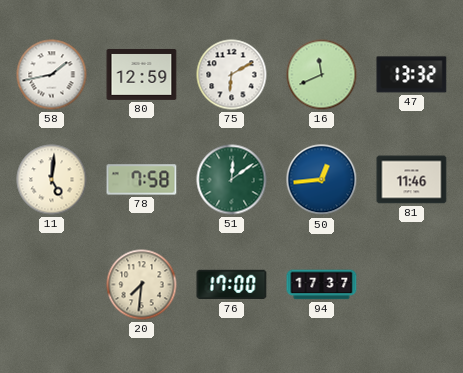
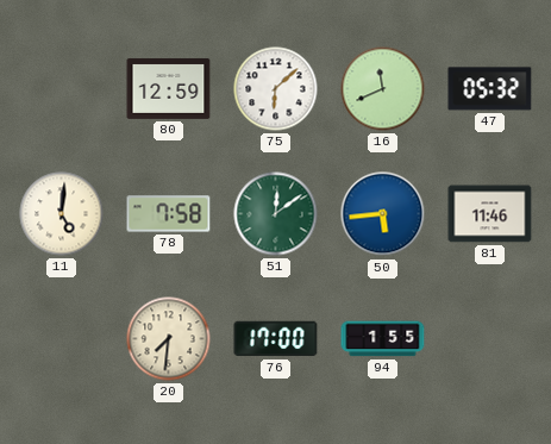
58: 1:43 -> none
75: 6:10 -> 6:08
47: 13:32 -> 05:32
50: 12:44 -> 5:44
94: 17:37 -> 1:55
